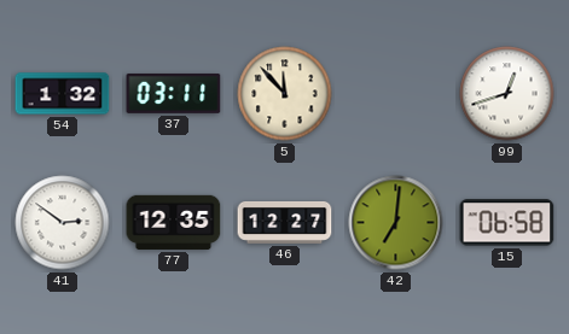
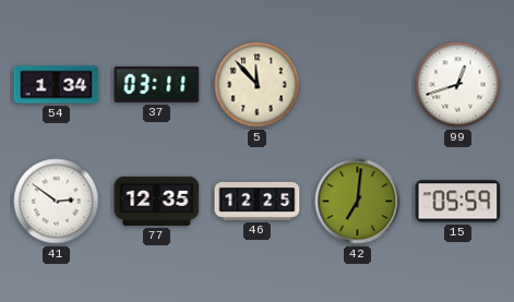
54: 1:32 -> 1:34
46: 12:27 -> 12:25
15: 06:58 -> 05:59
